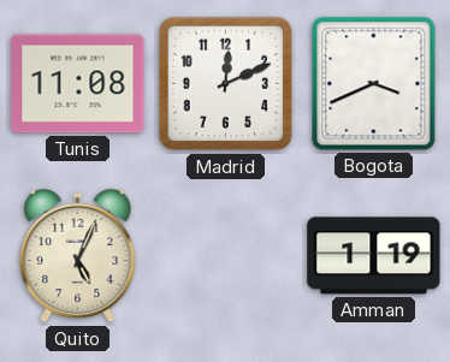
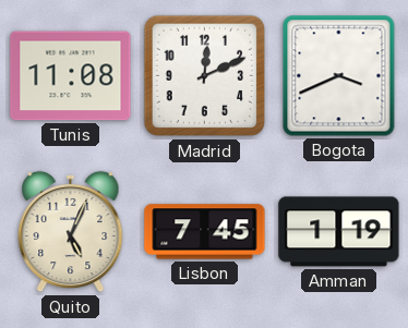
Lisbon: none -> 7:45
